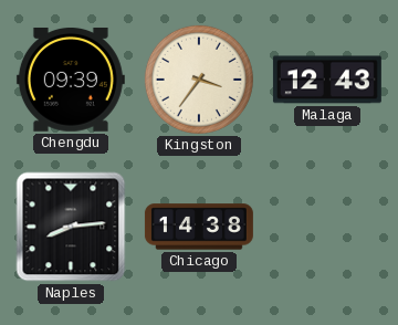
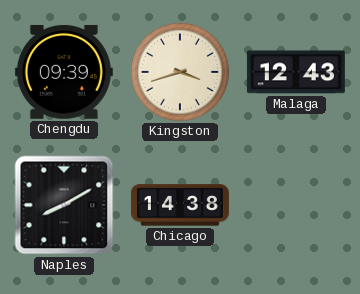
Kingston: 3:36 -> 3:42
Naples: 8:14 -> 8:10
